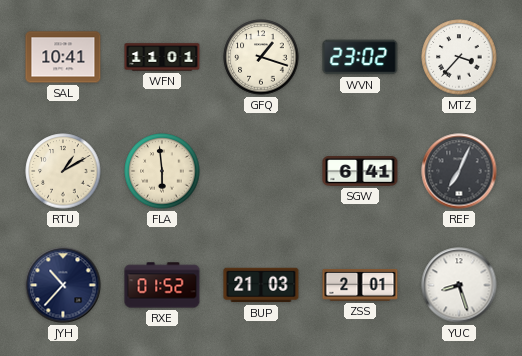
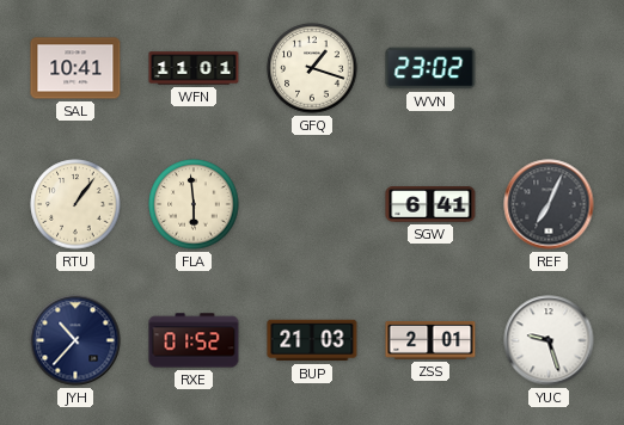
MTZ: 3:37 -> none
RTU: 1:10 -> 1:06
YUC: 8:27 -> 9:27
